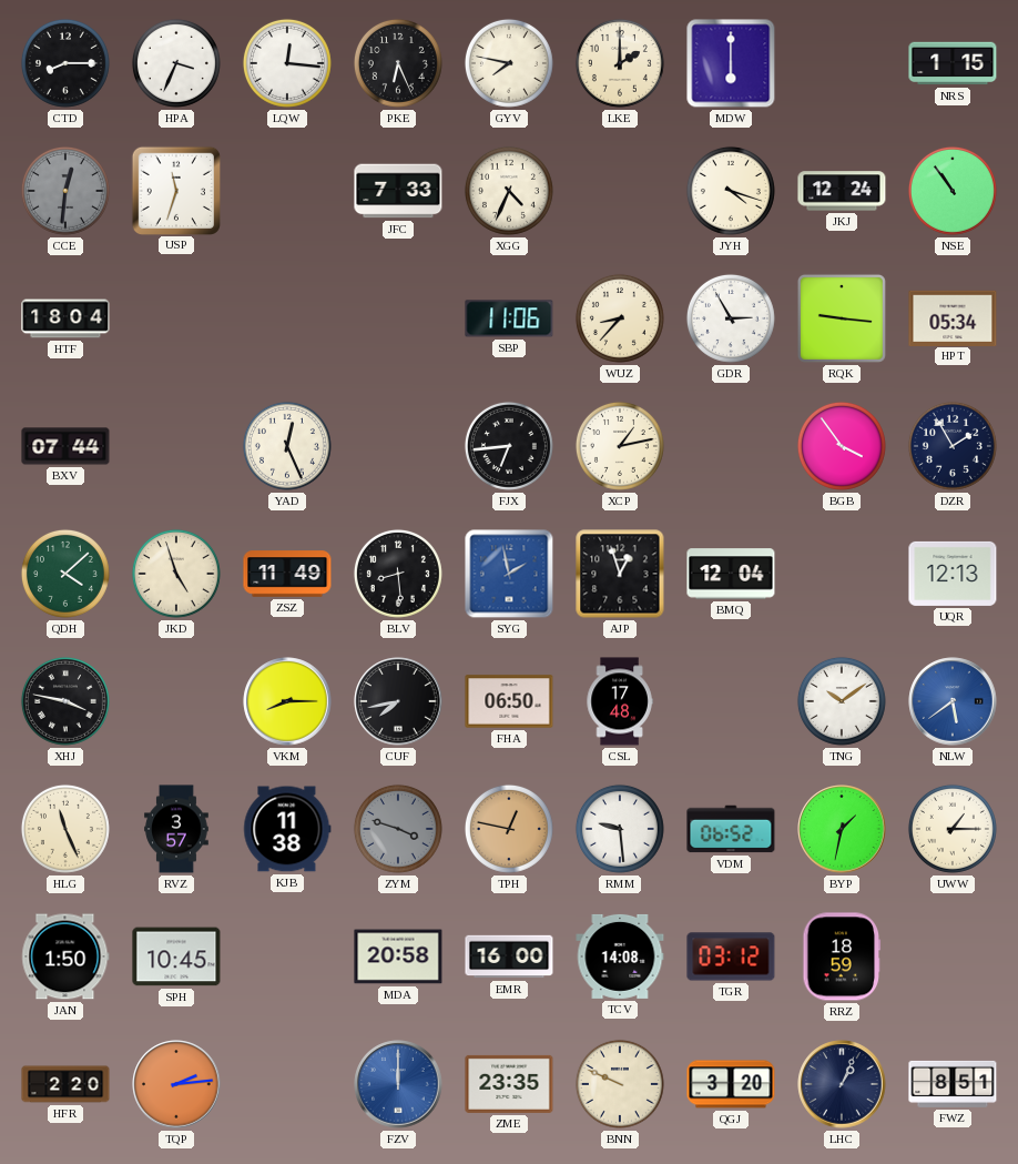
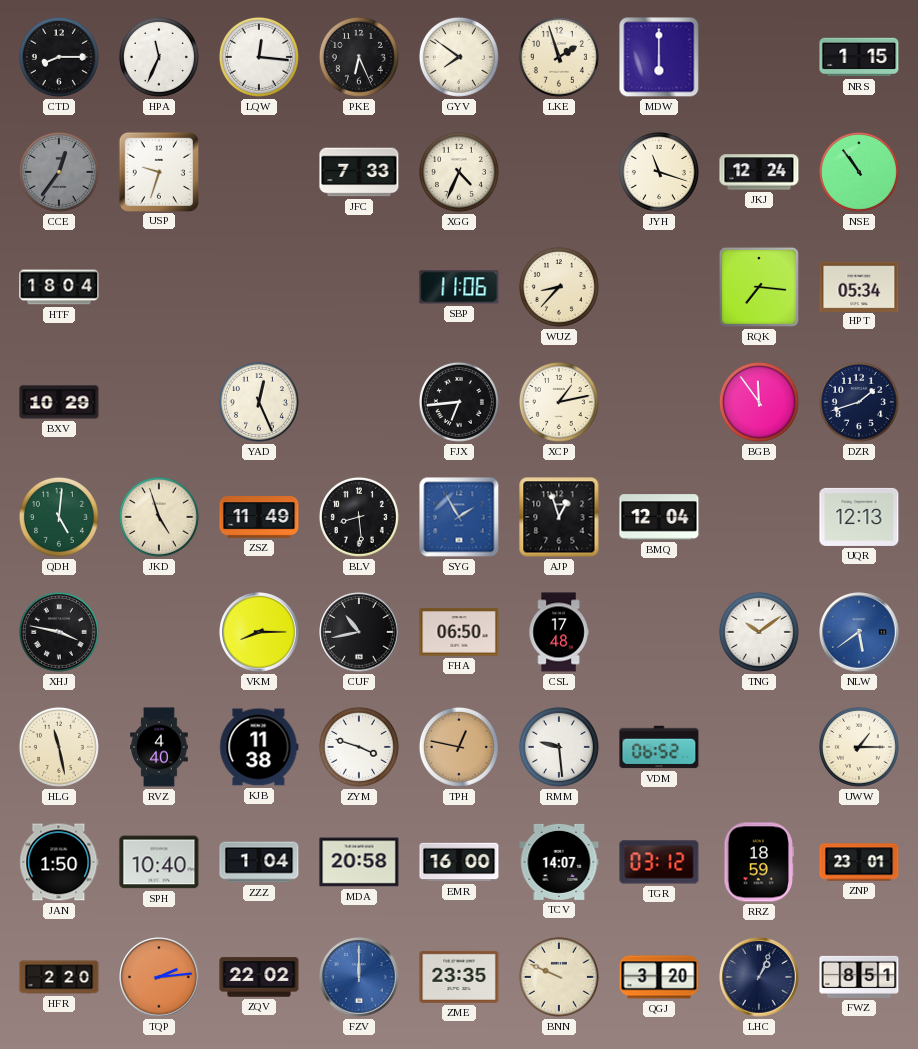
HPA: 3:34 -> 11:34
GYV: 7:47 -> 7:51
LKE: 2:00 -> 1:57
CCE: 12:31 -> 12:36
USP: 11:33 -> 9:33
JYH: 4:18 -> 11:18
GDR: 2:55 -> none
RQK: 9:16 -> 7:16
BXV: 07:44 -> 10:29
BGB: 3:54 -> 11:54
DZR: 1:55 -> 1:42
QDH: 4:08 -> 5:01
SYG: 1:58 -> 1:55
CUF: 7:43 -> 10:43
HLG: 11:26 -> 11:28
RVZ: 3:57 -> 4:40
ZYM dial: grey -> white
BYP: 1:32 -> none
SPH: 10:45 -> 10:40
ZZZ: none -> 1:04
TCV: 14:08 -> 14:07
ZNP: none -> 23:01
ZQV: none -> 22:02
